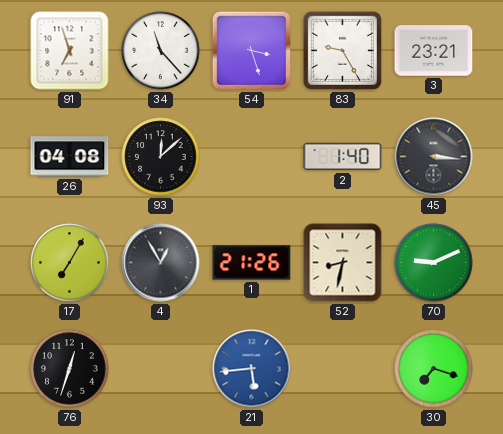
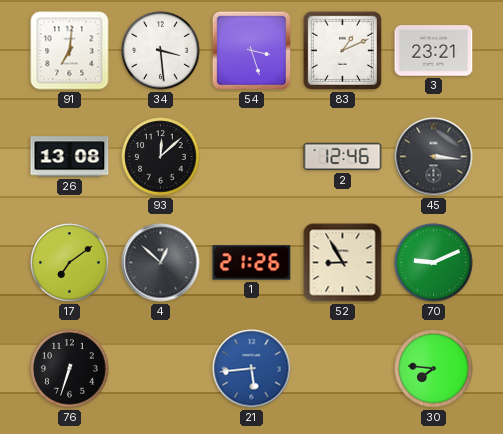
91: 6:57 -> 7:01
34: 11:23 -> 3:29
83: 9:25 -> 1:11
26: 04:08 -> 13:08
2: 1:40 -> 12:46
17: 7:05 -> 7:09
4: 12:55 -> 12:52
52: 8:32 -> 8:55
76: 12:33 -> 6:33
30: 7:18 -> 7:46
